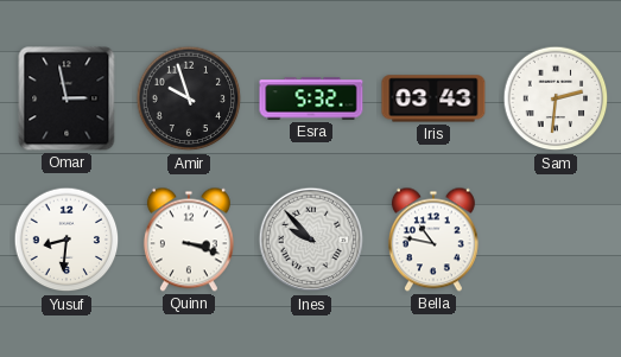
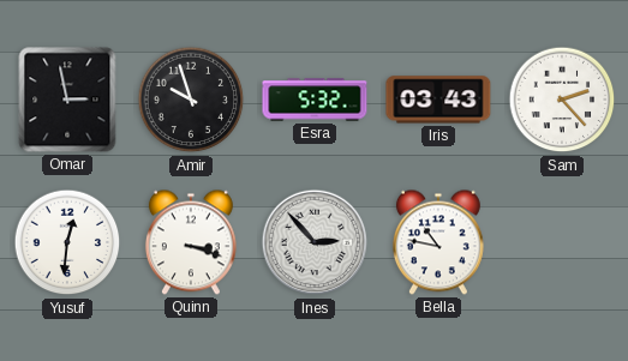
Sam: 2:31 -> 2:23
Yusuf: 8:31 -> 12:31
Ines: 9:53 -> 2:53
